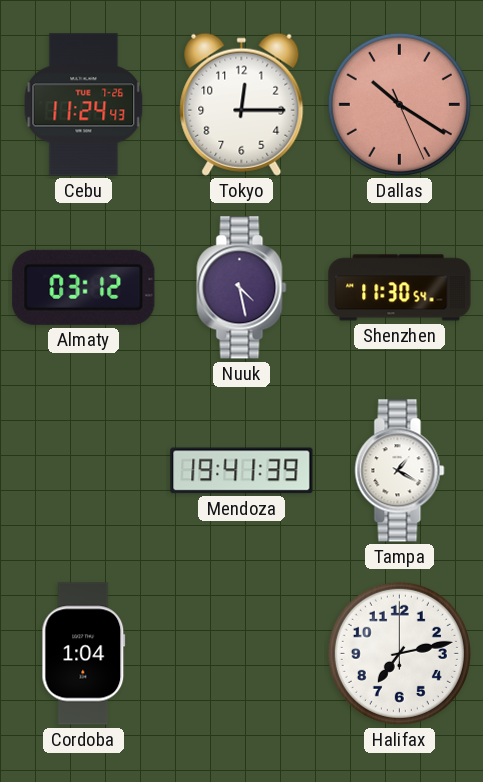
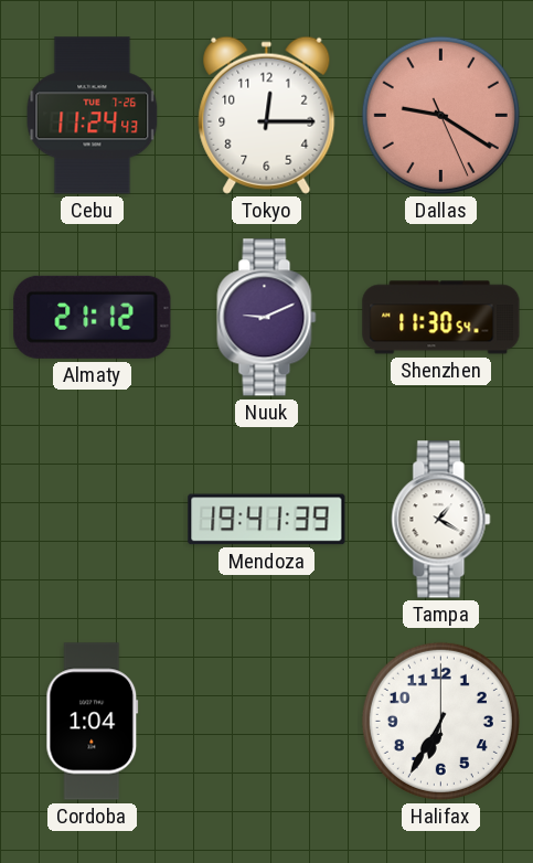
Dallas: 10:20 -> 9:20
Almaty: 03:12 -> 21:12
Nuuk: 4:28 -> 9:11
Halifax: 7:13 -> 6:35
